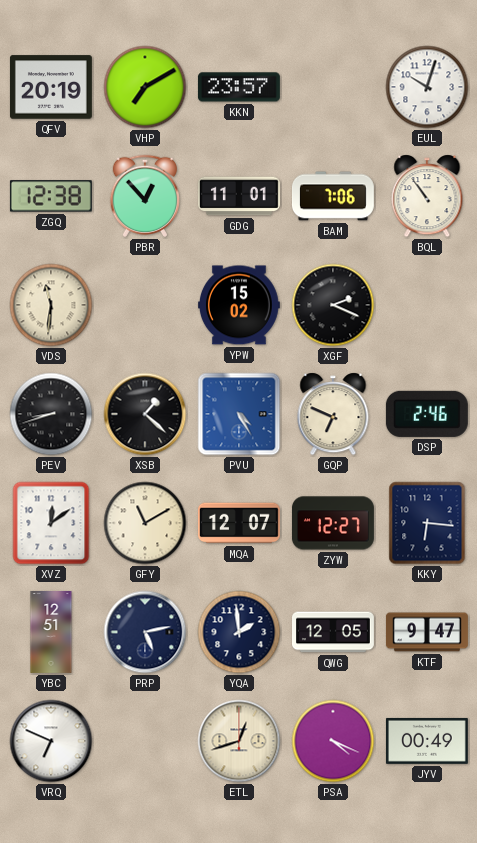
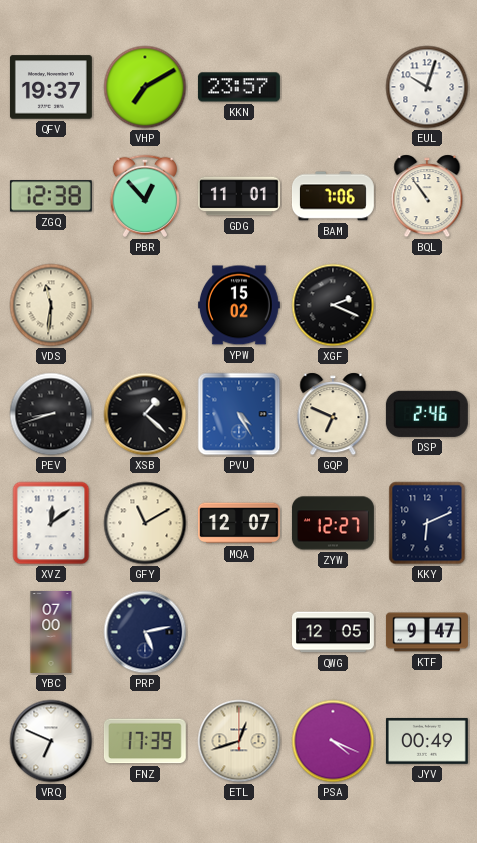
QFV: 20:19 -> 19:37
KKY: 6:16 -> 6:11
YBC: 12:51 -> 07:00
YQA: 1:59 -> none
FNZ: none -> 17:39
